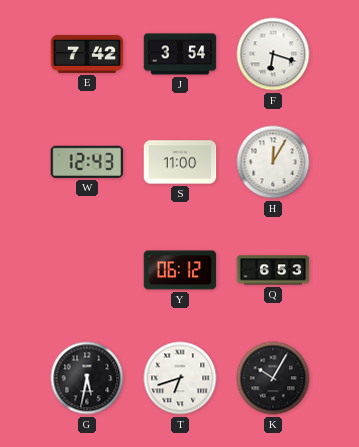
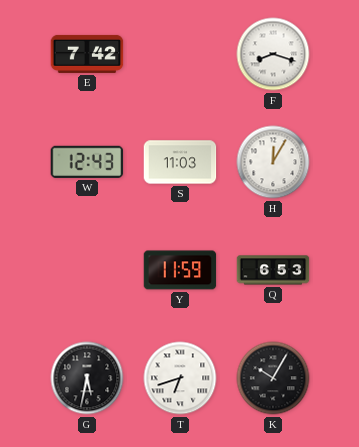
J: 3:54 -> none
F: 6:18 -> 8:18
S: 11:00 -> 11:03
Y: 06:12 -> 11:59
